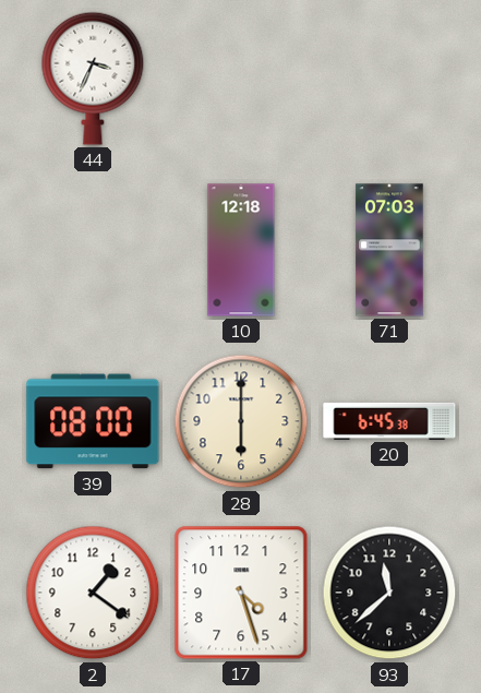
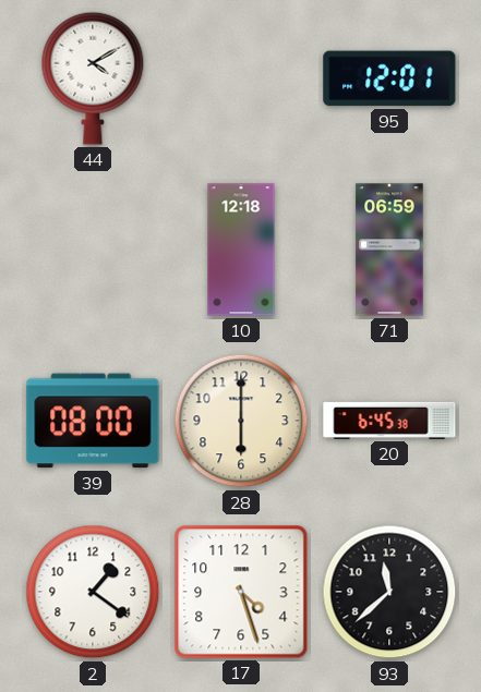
44: 3:34 -> 4:10
95: none -> 12:01
71: 07:03 -> 06:59
